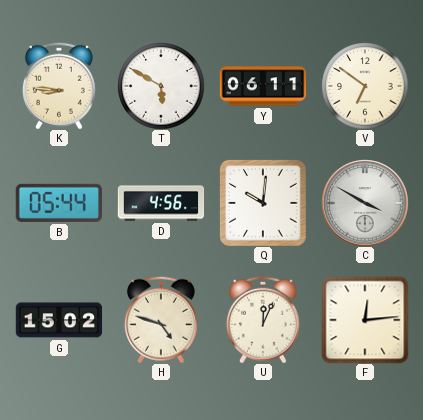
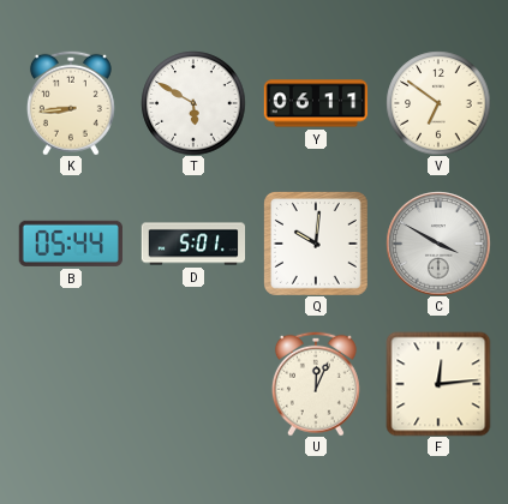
K: 8:46 -> 8:44
D: 4:56 -> 5:01
G: 15:02 -> none
H: 4:48 -> none
